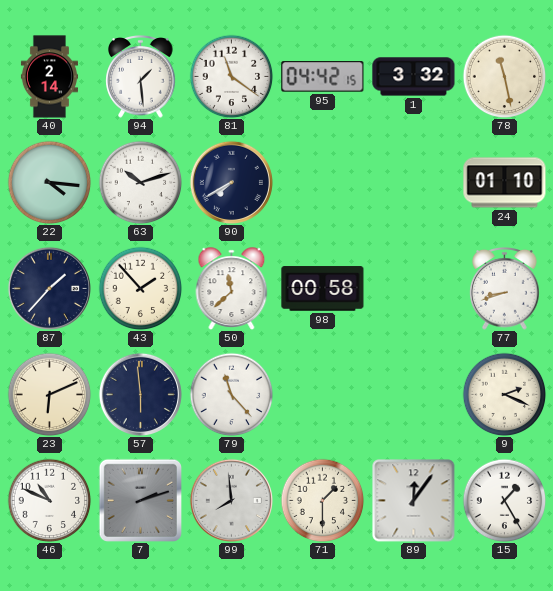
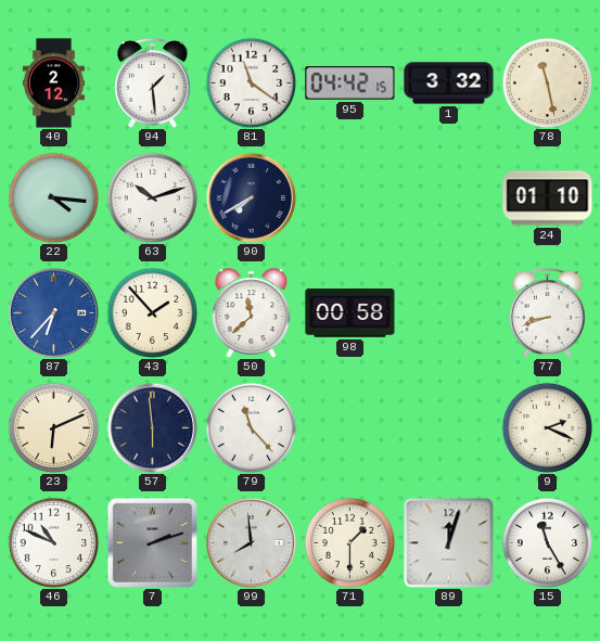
40: 2:14 -> 2:12
87: 1:37 -> 6:37
87 dial: navy -> blue
89: 12:06 -> 12:03
15: 1:25 -> 11:25
